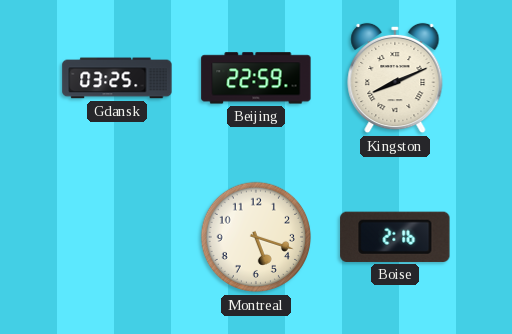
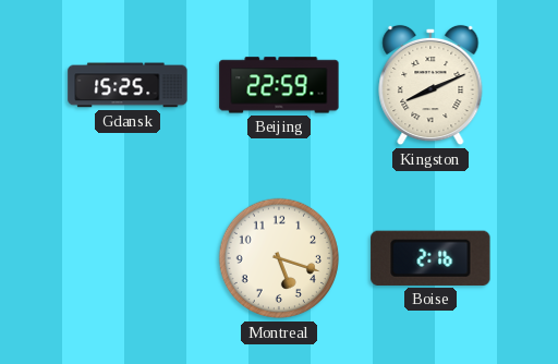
Gdansk: 03:25 -> 15:25
